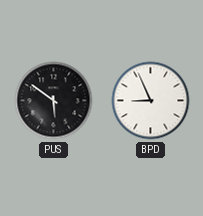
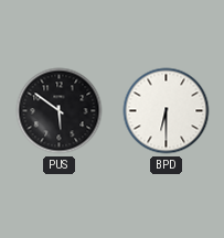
BPD: 8:56 -> 6:30
